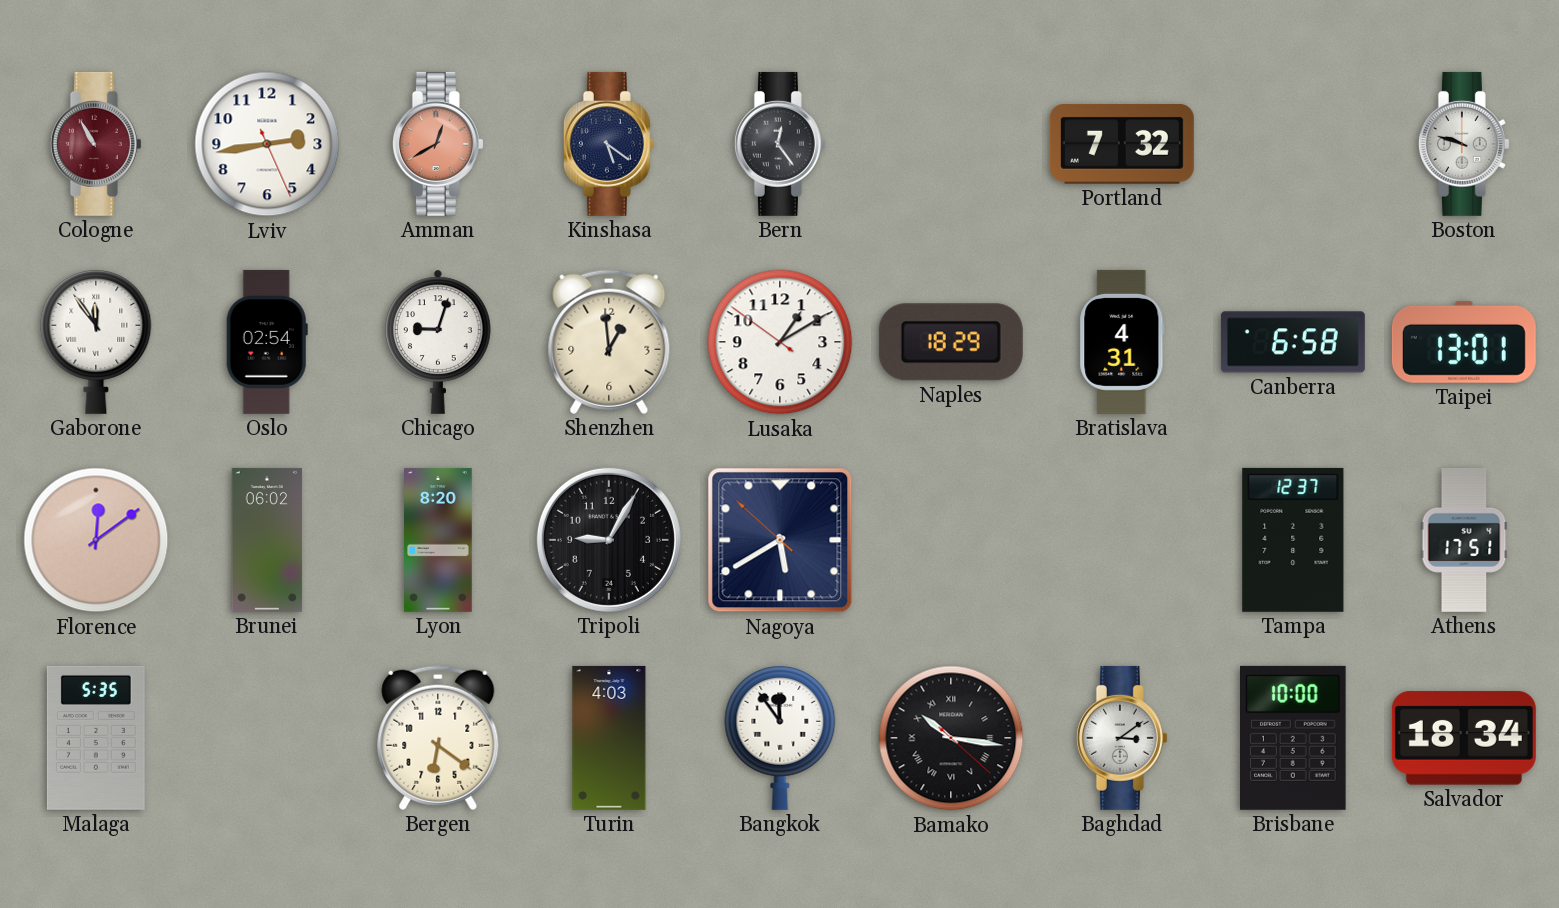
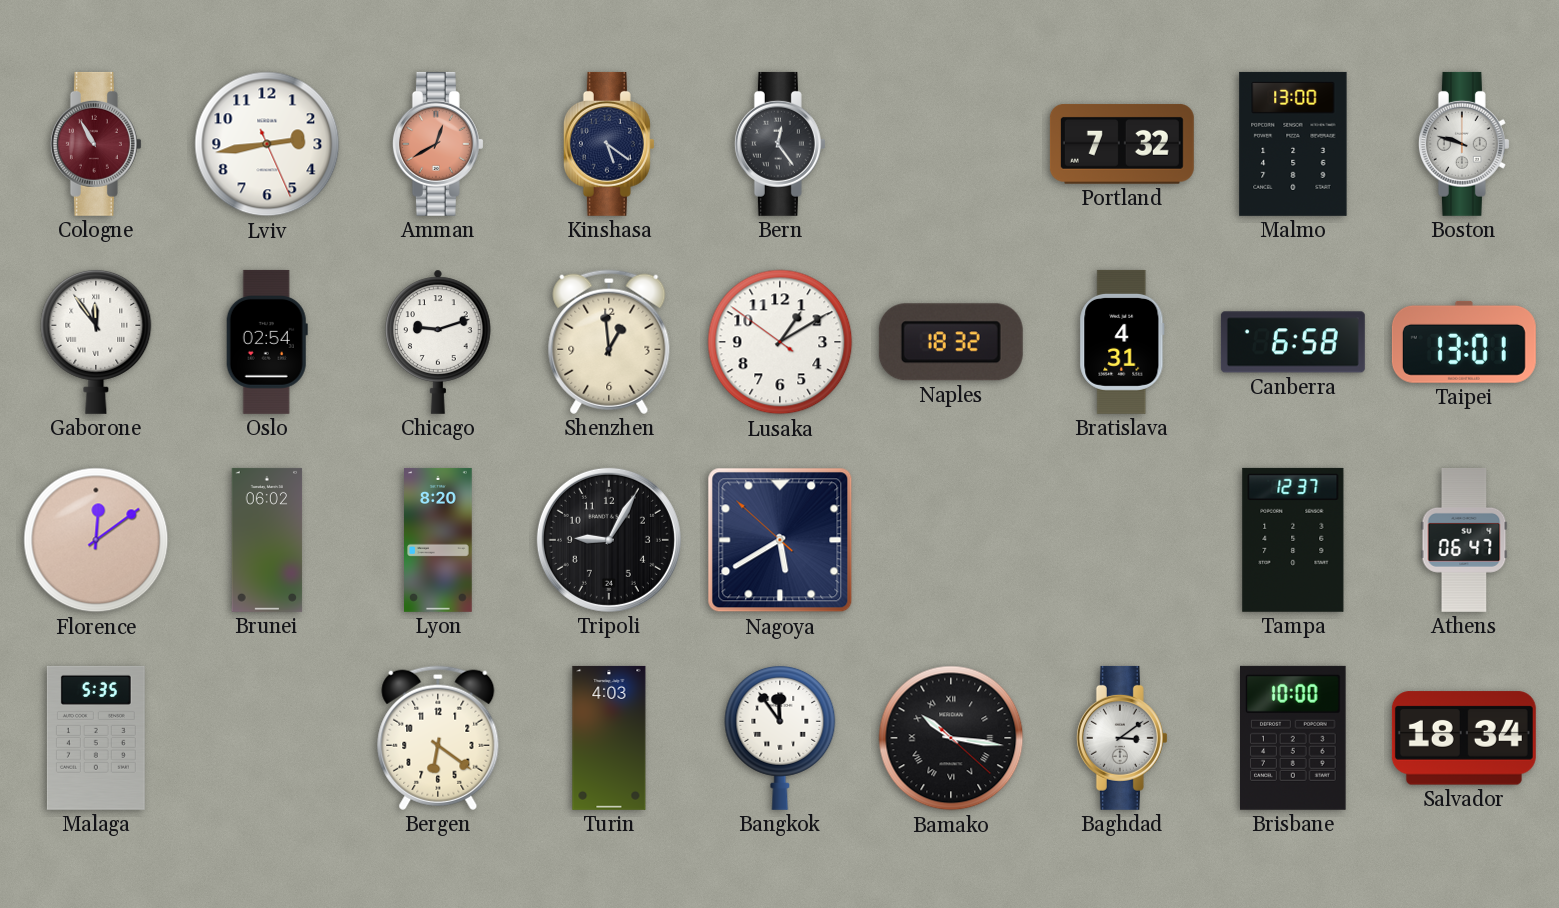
Malmo: none -> 13:00
Chicago: 9:03 -> 9:12
Naples: 18:29 -> 18:32
Athens: 17:51 -> 06:47
